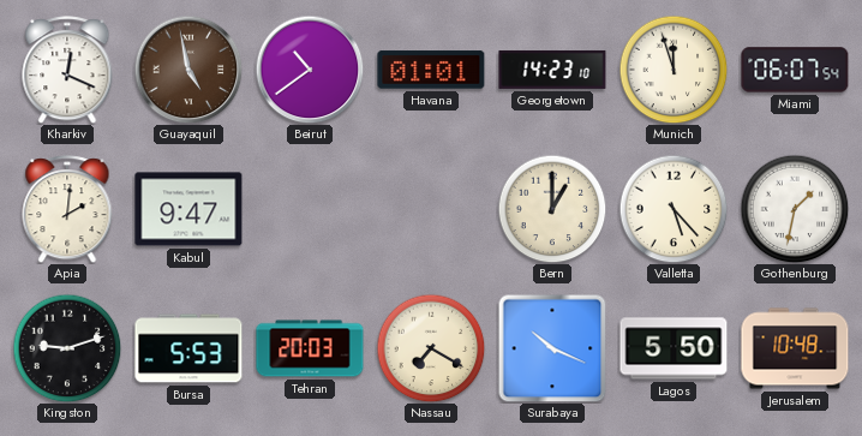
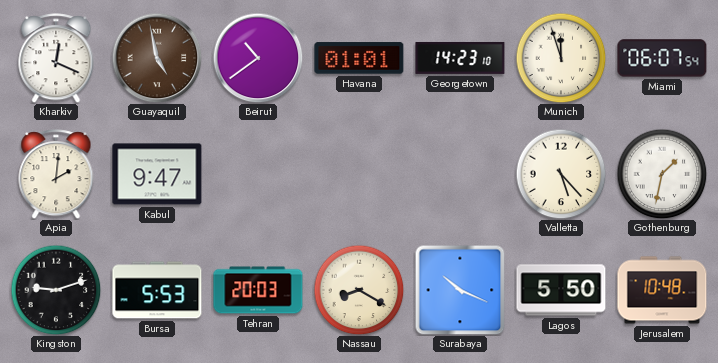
Bern: 1:00 -> none
Nassau: 7:20 -> 8:20
